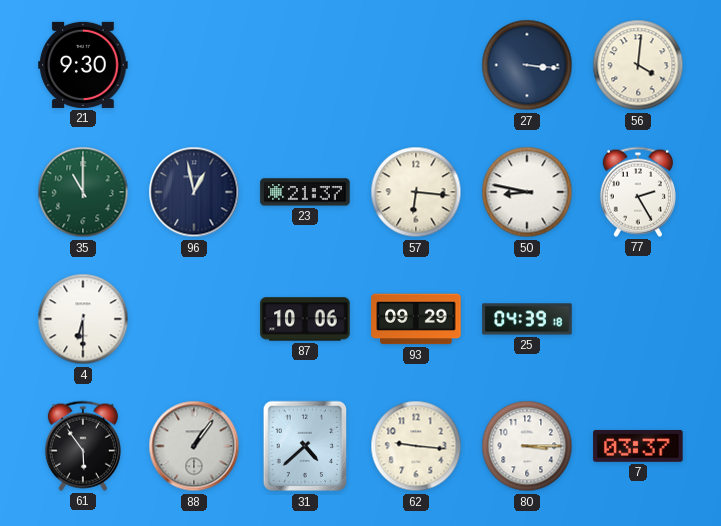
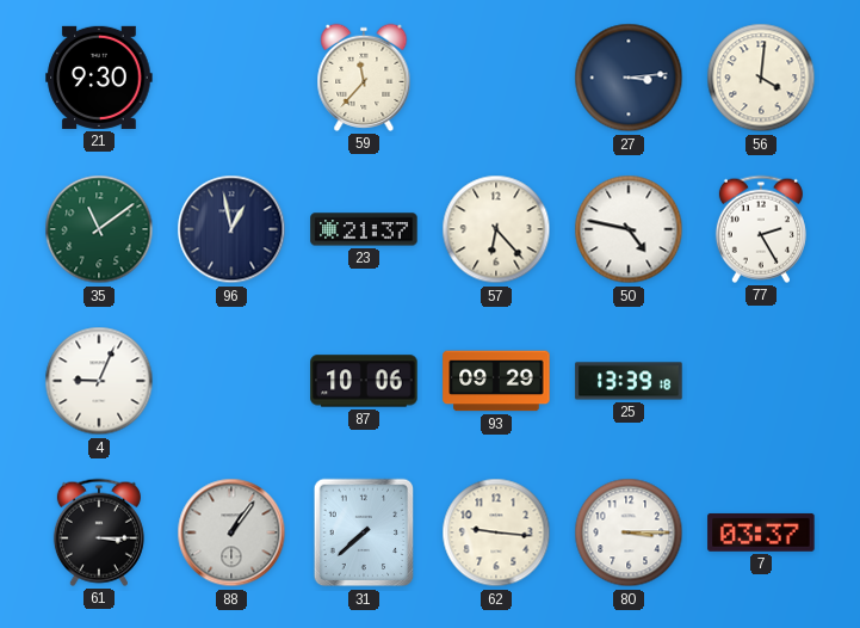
59: none -> 11:37
27: 3:16 -> 3:14
35: 11:00 -> 11:09
57: 6:16 -> 6:23
50: 8:47 -> 4:47
4: 6:30 -> 9:04
25: 04:39 -> 13:39
61: 5:54 -> 3:15
31: 4:38 -> 7:38
